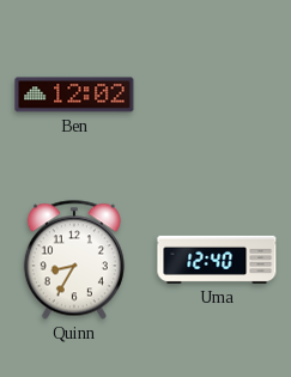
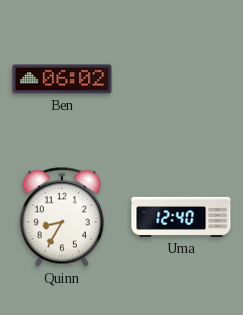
Ben: 12:02 -> 06:02
